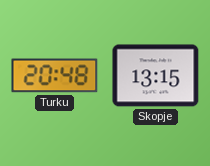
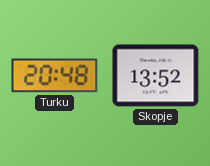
Skopje: 13:15 -> 13:52
